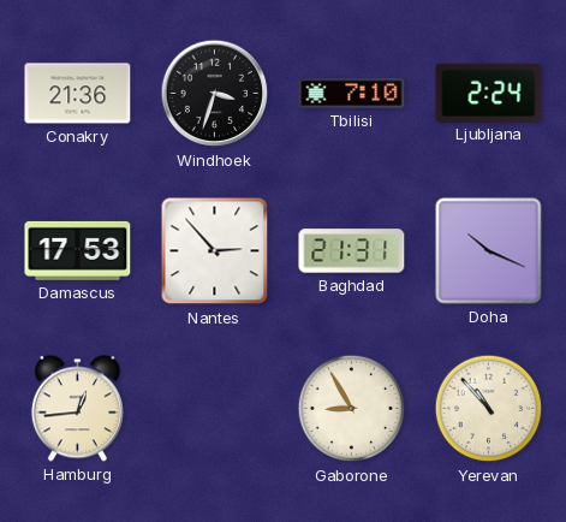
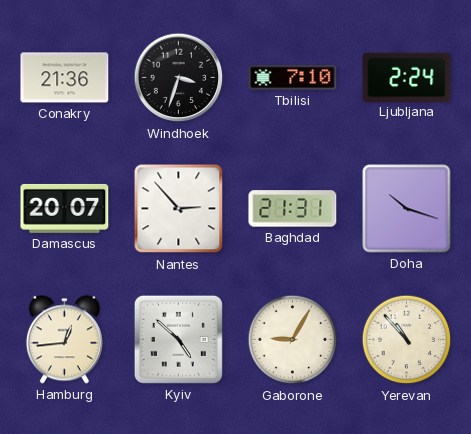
Damascus: 17:53 -> 20:07
Doha: 10:19 -> 10:18
Kyiv: none -> 4:52
Gaborone: 8:55 -> 9:05
